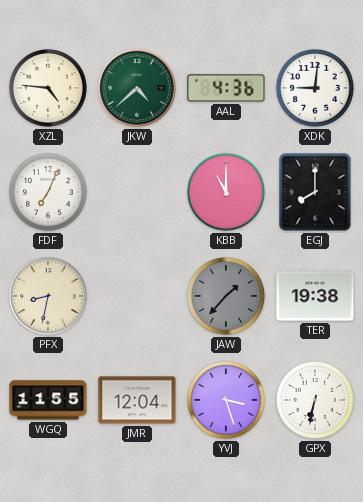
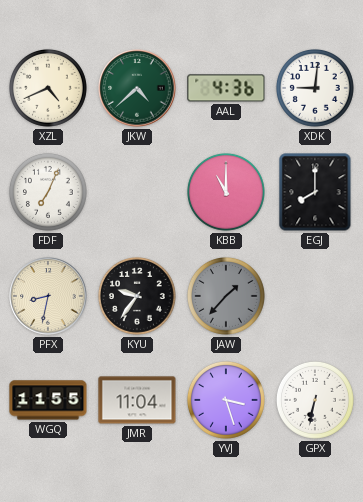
XZL: 4:46 -> 4:41
KYU: none -> 9:36
TER: 19:38 -> none
JMR: 12:04 -> 11:04
